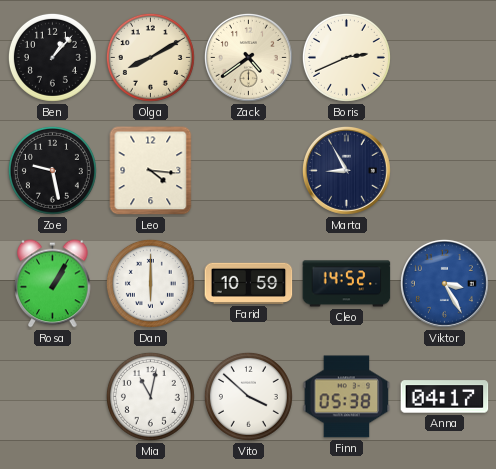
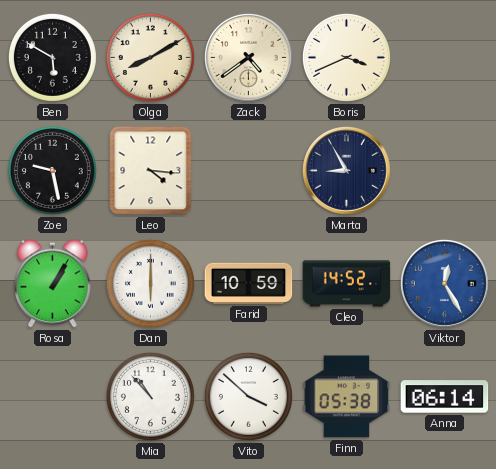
Ben: 1:07 -> 5:50
Boris: 2:41 -> 3:41
Viktor: 3:25 -> 12:25
Mia: 11:02 -> 10:53
Anna: 04:17 -> 06:14
